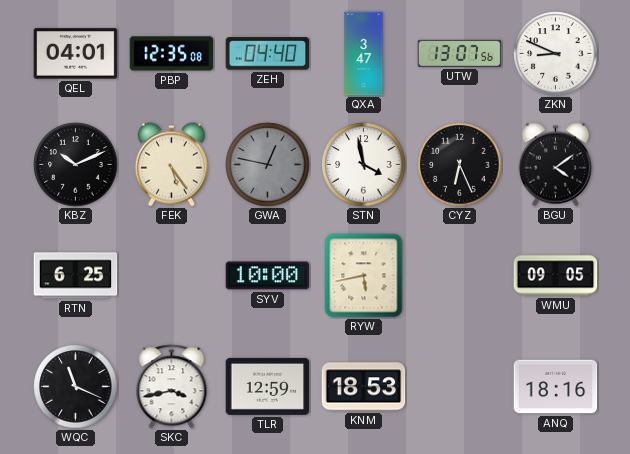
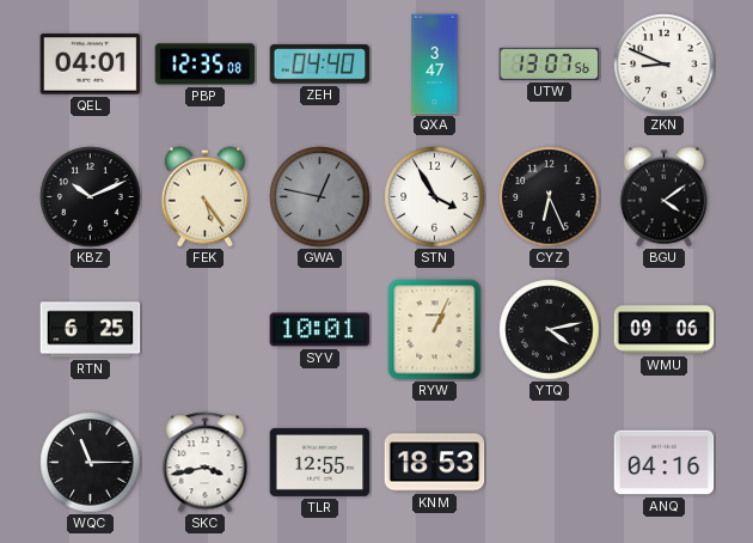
STN: 3:58 -> 3:55
SYV: 10:00 -> 10:01
RYW: 5:43 -> 1:04
YTQ: none -> 4:13
WMU: 09:05 -> 09:06
WQC: 11:19 -> 11:15
TLR: 12:59 -> 12:55
ANQ: 18:16 -> 04:16
